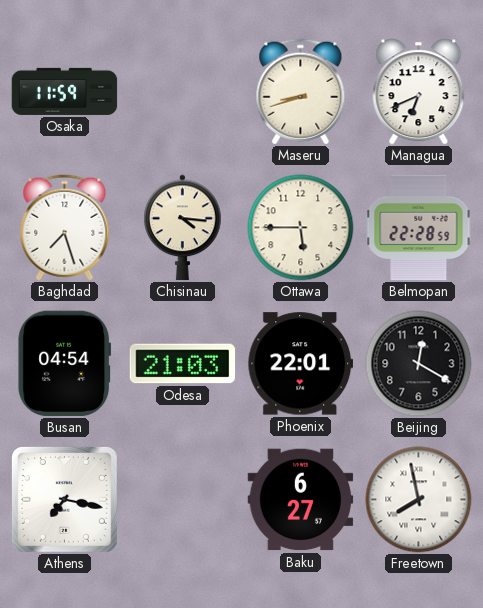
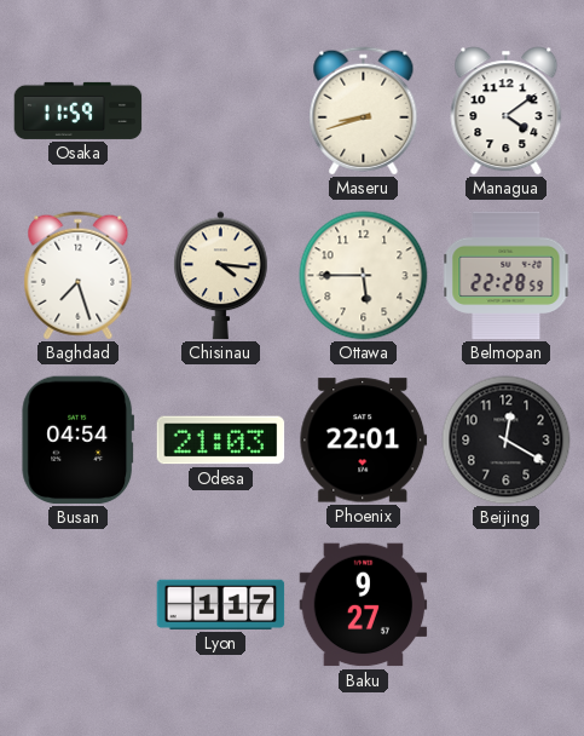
Managua: 6:41 -> 4:09
Athens: 7:17 -> none
Lyon: none -> 1:17
Baku: 6:27 -> 9:27
Freetown: 7:58 -> none
